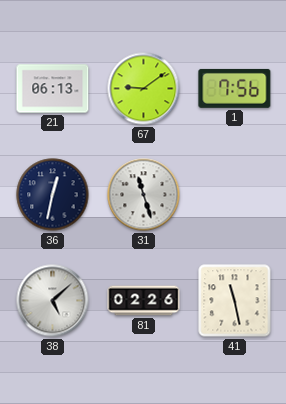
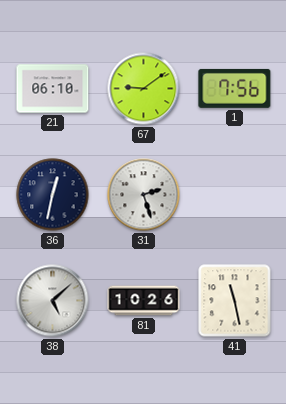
21: 06:13 -> 06:10
31: 11:27 -> 2:27
81: 02:26 -> 10:26
